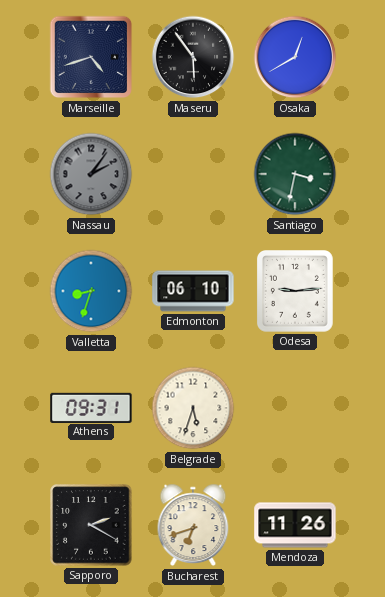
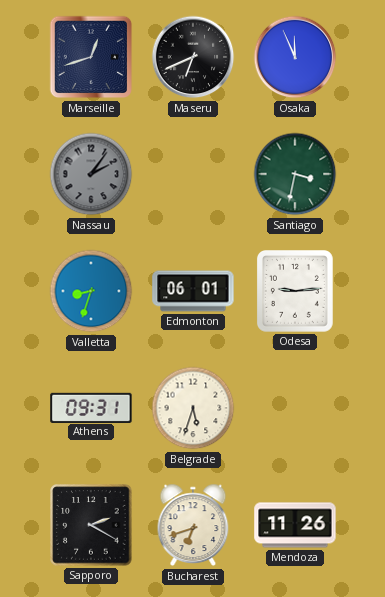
Marseille: 4:42 -> 12:42
Maseru: 5:54 -> 6:41
Osaka: 12:40 -> 11:56
Edmonton: 06:10 -> 06:01
